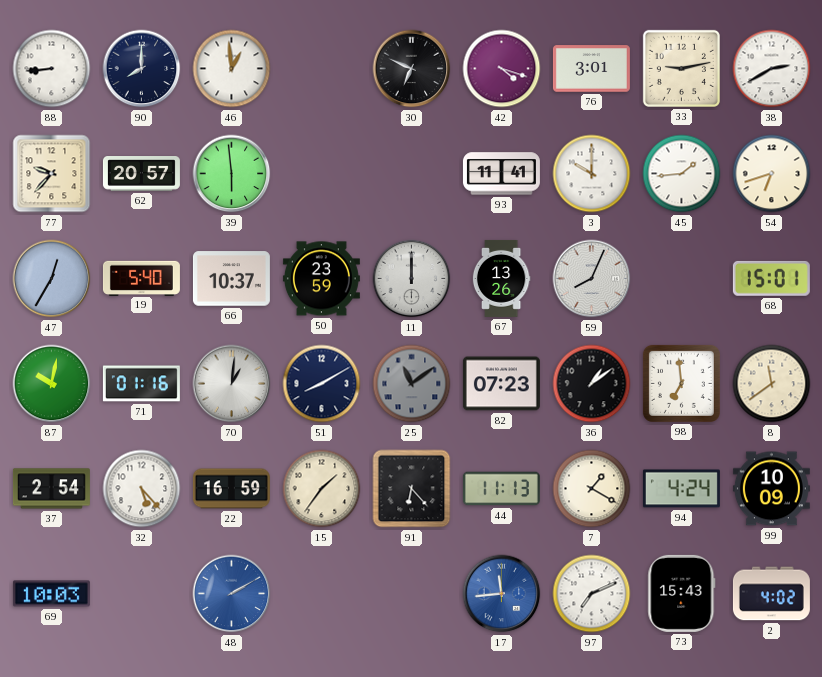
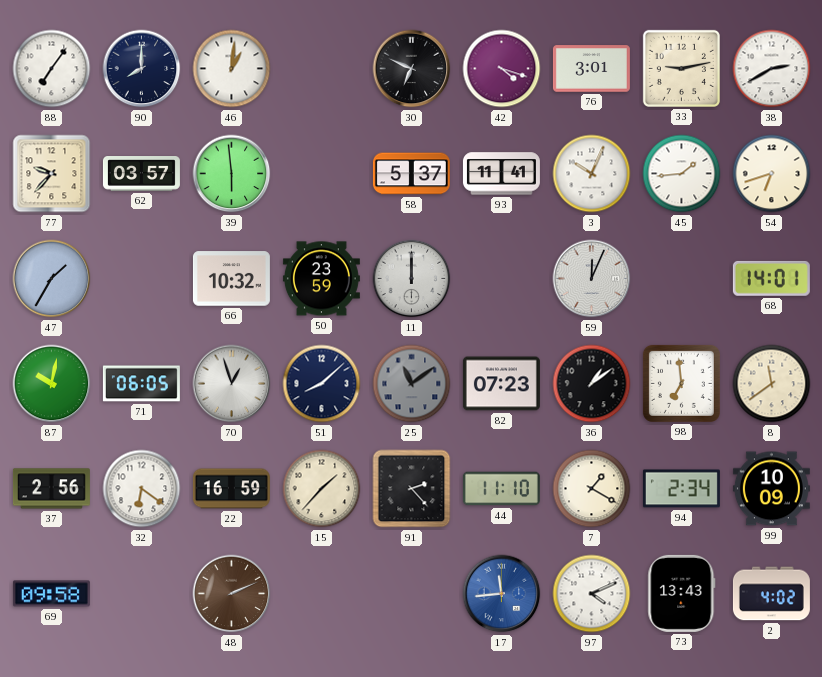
88: 8:44 -> 7:06
46: 12:59 -> 1:01
62: 20:57 -> 03:57
58: none -> 5:37
3: 10:00 -> 10:04
47: 12:35 -> 1:35
19: 5:40 -> none
66: 10:37 -> 10:32
67: 13:26 -> none
59: 8:04 -> 12:04
68: 15:01 -> 14:01
71: 01:16 -> 06:05
70: 1:01 -> 12:57
51: 8:10 -> 8:08
37: 2:54 -> 2:56
32: 5:23 -> 6:21
15: 1:36 -> 1:37
91: 6:23 -> 2:23
44: 11:13 -> 11:10
94: 4:24 -> 2:34
69: 10:03 -> 09:58
48: 2:10 -> 2:11
48 dial: blue -> brown
97: 7:11 -> 4:11
73: 15:43 -> 13:43
